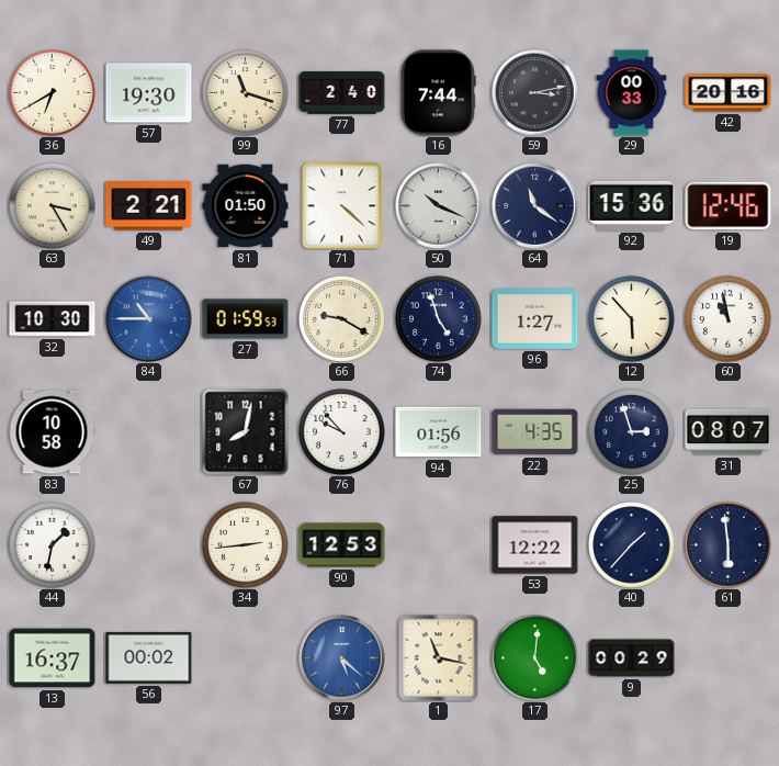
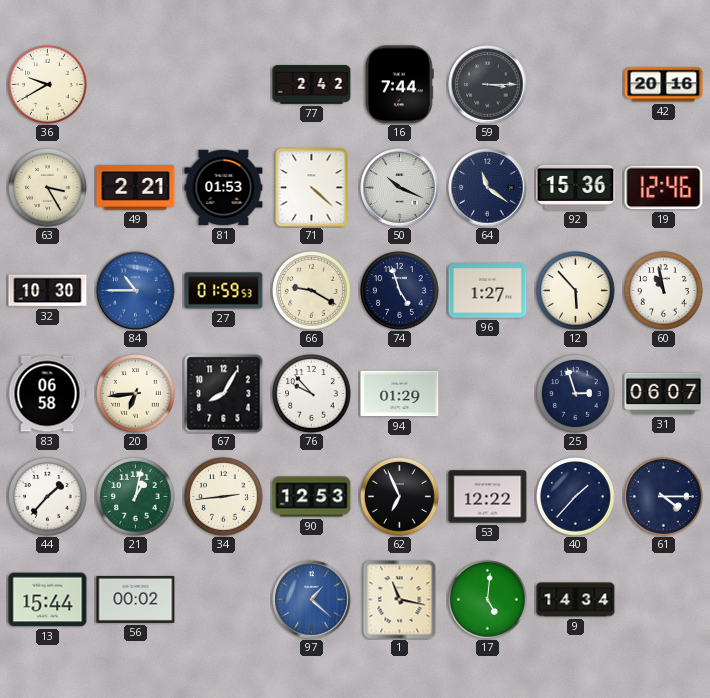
36: 6:40 -> 9:40
57: 19:30 -> none
99: 11:18 -> none
77: 2:40 -> 2:42
59: 3:13 -> 3:15
29: 00:33 -> none
81: 01:50 -> 01:53
83: 10:58 -> 06:58
20: none -> 6:44
67: 8:02 -> 8:05
94: 01:56 -> 01:29
22: 4:35 -> none
31: 08:07 -> 06:07
44: 1:32 -> 1:37
21: none -> 1:02
62: none -> 6:56
61: 5:59 -> 4:15
13: 16:37 -> 15:44
97: 5:22 -> 1:22
9: 00:29 -> 14:34
